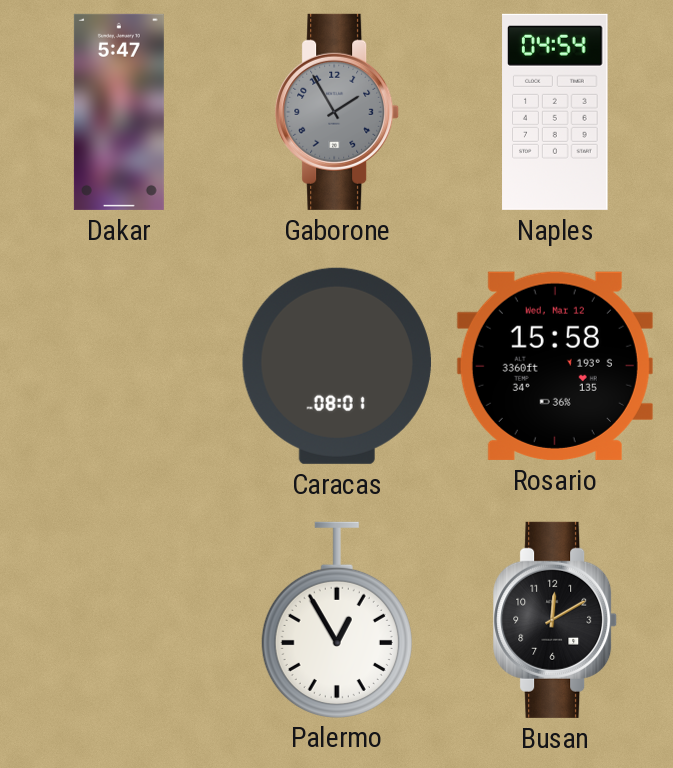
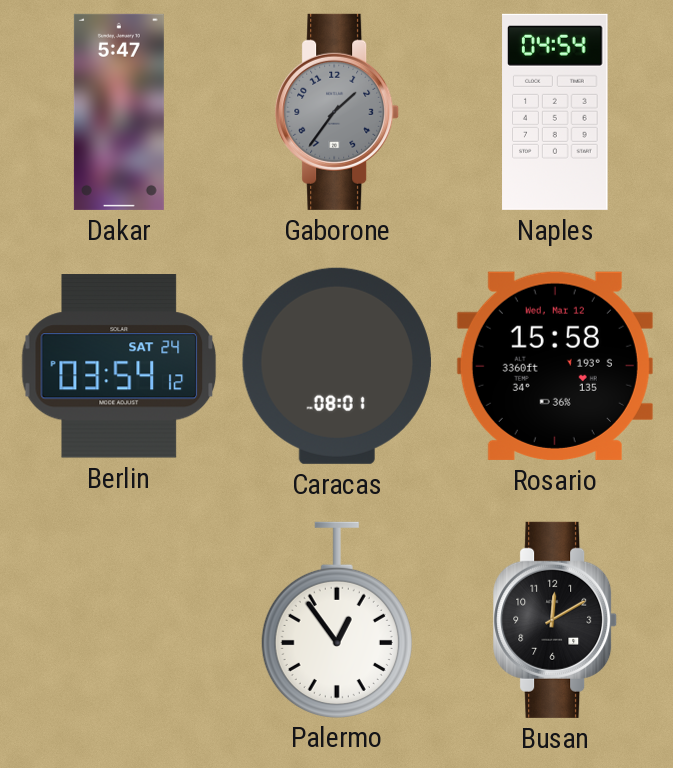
Gaborone: 1:55 -> 1:36
Berlin: none -> 03:54
Palermo: 12:55 -> 12:54
